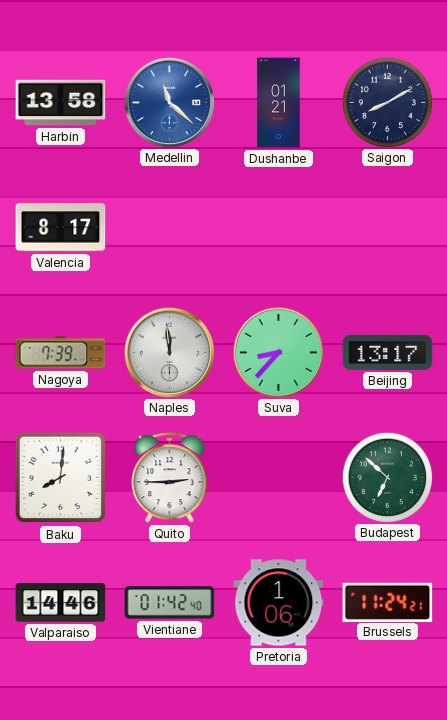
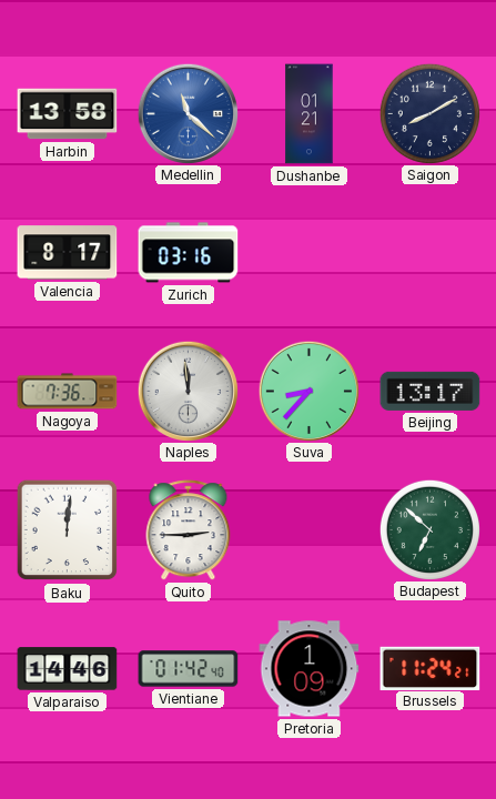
Zurich: none -> 03:16
Nagoya: 7:39 -> 7:36
Baku: 8:01 -> 12:01
Pretoria: 1:06 -> 1:09
